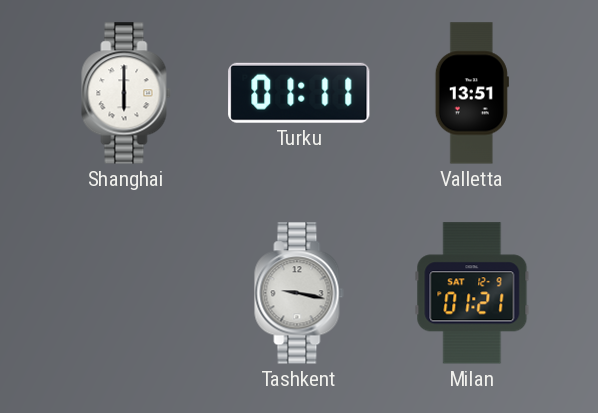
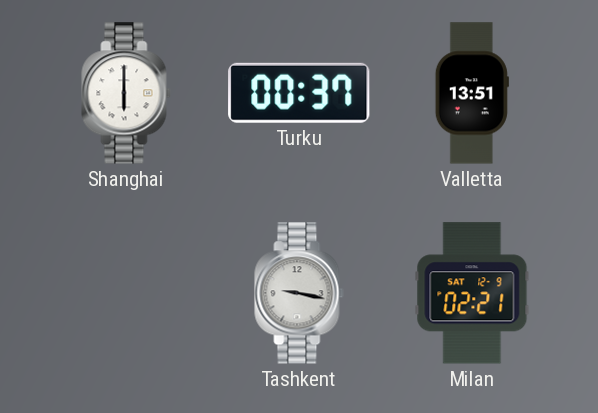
Turku: 01:11 -> 00:37
Milan: 01:21 -> 02:21
